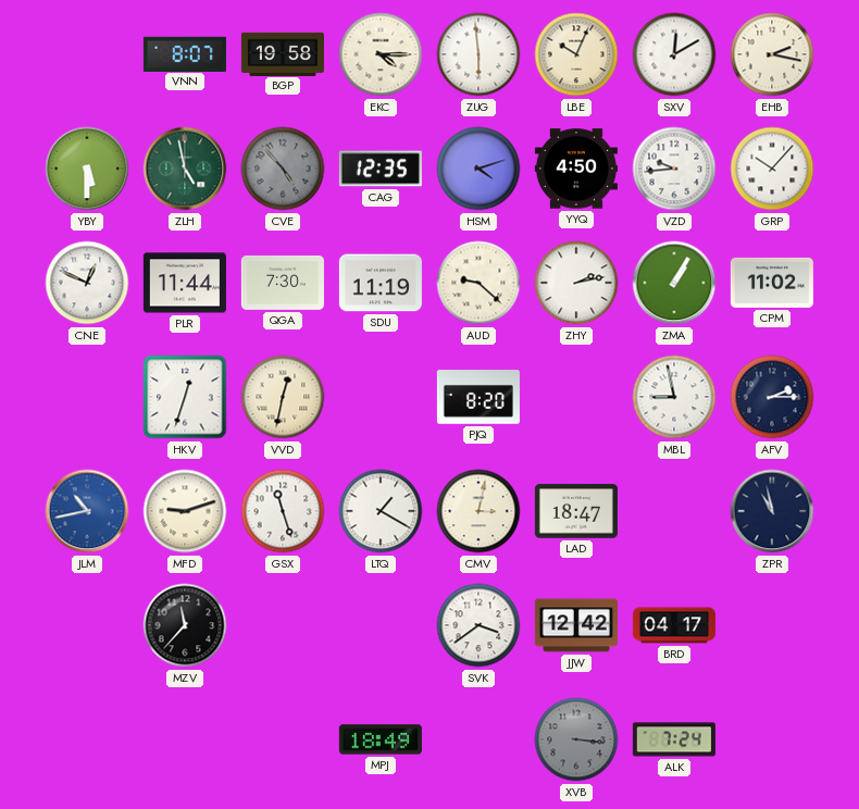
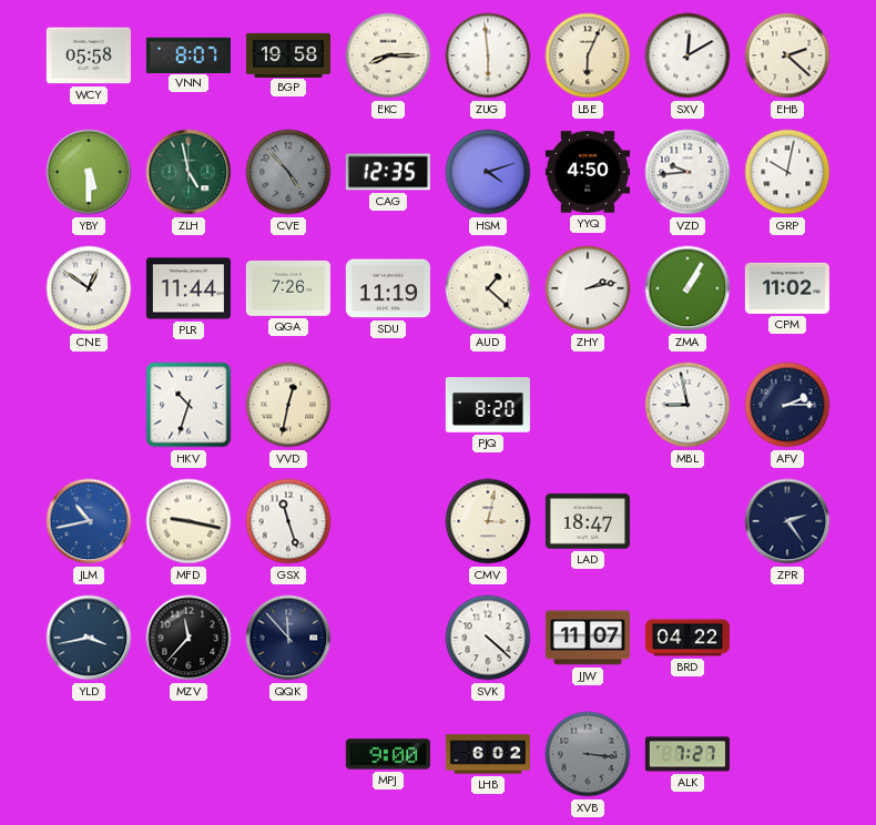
WCY: none -> 05:58
EKC: 4:15 -> 8:15
LBE: 10:04 -> 6:04
EHB: 2:17 -> 2:22
GRP: 10:07 -> 10:02
CNE: 12:49 -> 12:51
QGA: 7:30 -> 7:26
AUD: 9:22 -> 1:22
HKV: 12:33 -> 10:33
MFD: 9:12 -> 9:17
LTQ: 1:20 -> none
ZPR: 10:58 -> 2:24
YLD: none -> 3:43
QQK: none -> 11:53
SVK: 3:39 -> 4:22
JJW: 12:42 -> 11:07
BRD: 04:17 -> 04:22
MPJ: 18:49 -> 9:00
LHB: none -> 6:02
ALK: 7:24 -> 7:27
